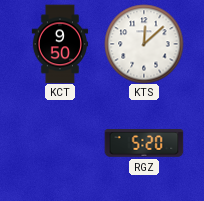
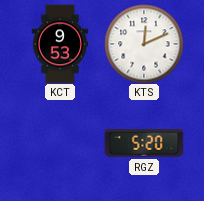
KCT: 9:50 -> 9:53
KTS: 12:08 -> 12:11
